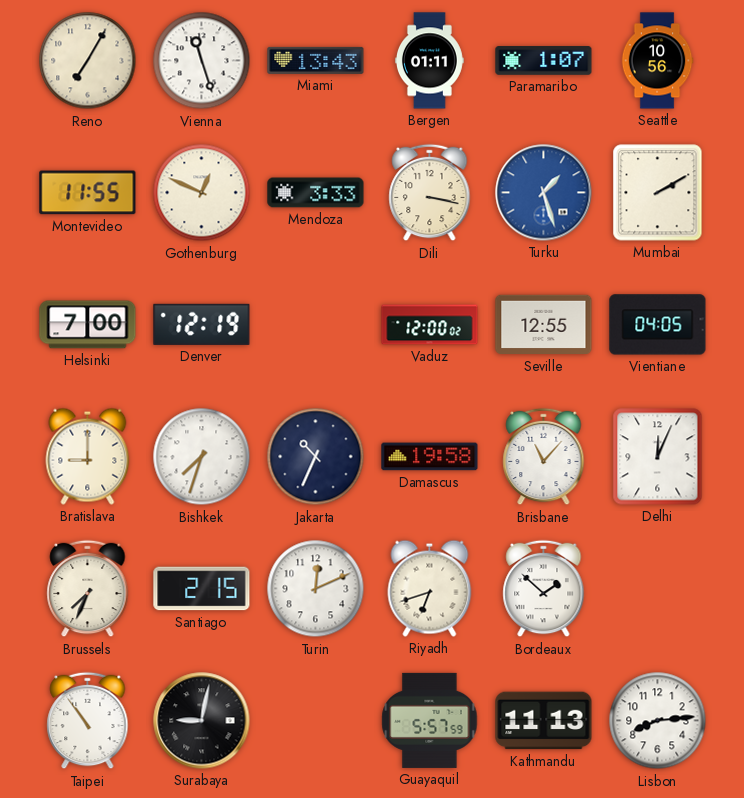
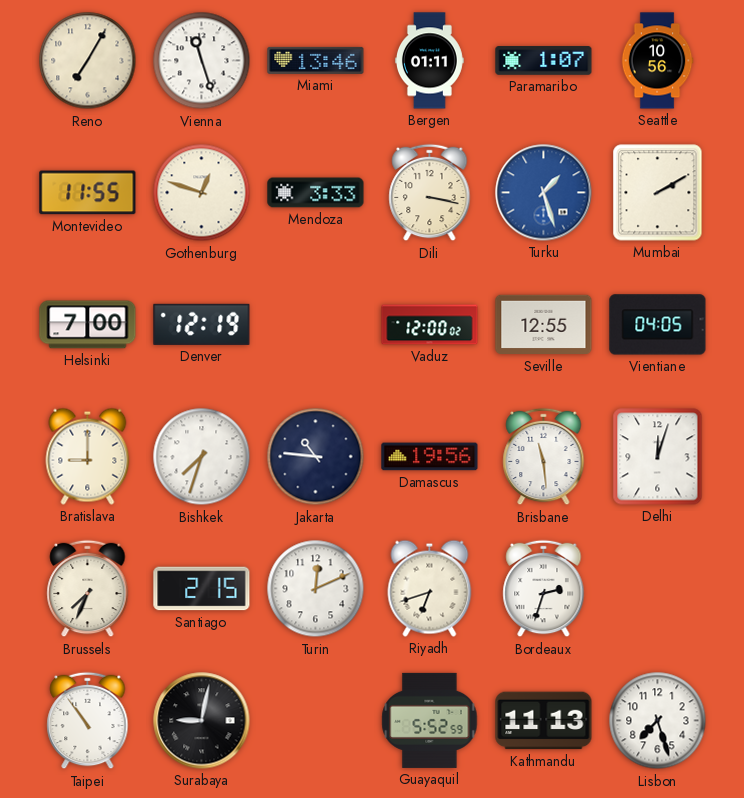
Miami: 13:43 -> 13:46
Gothenburg: 12:49 -> 12:48
Jakarta: 10:34 -> 10:46
Damascus: 19:58 -> 19:56
Brisbane: 11:07 -> 11:29
Delhi: 12:04 -> 12:03
Bordeaux: 1:52 -> 2:33
Guayaquil: 5:57 -> 5:52
Lisbon: 8:14 -> 7:27
